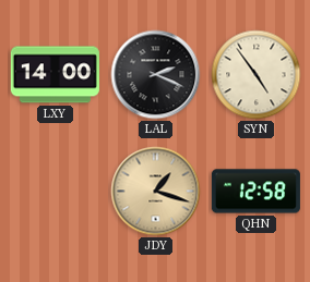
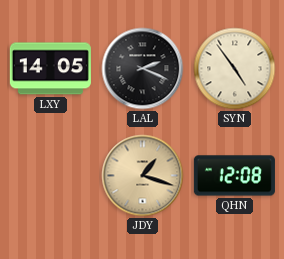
LXY: 14:00 -> 14:05
QHN: 12:58 -> 12:08
